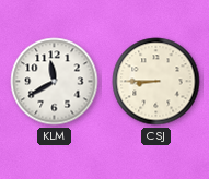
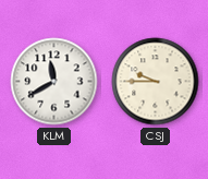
CSJ: 8:45 -> 9:45
